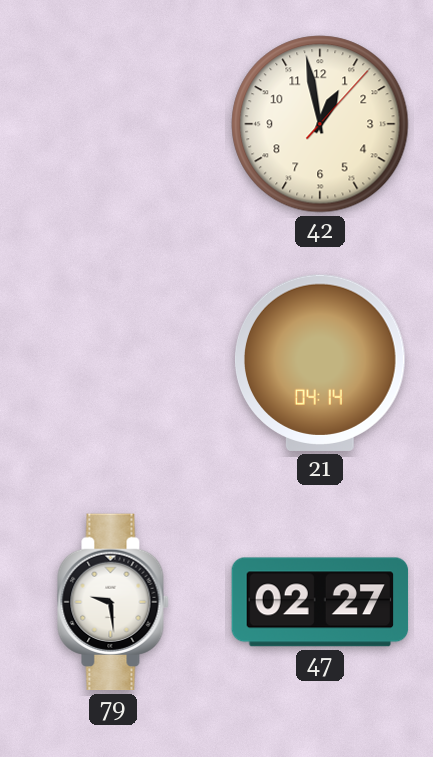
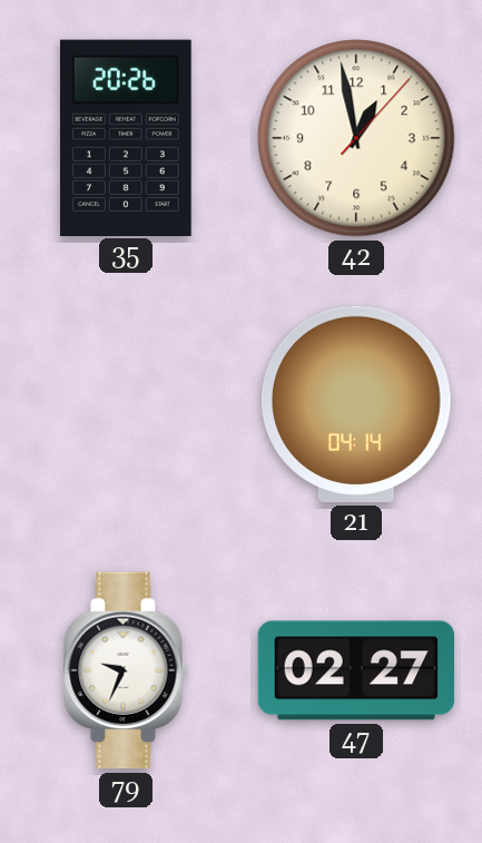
35: none -> 20:26
79: 9:29 -> 9:34
